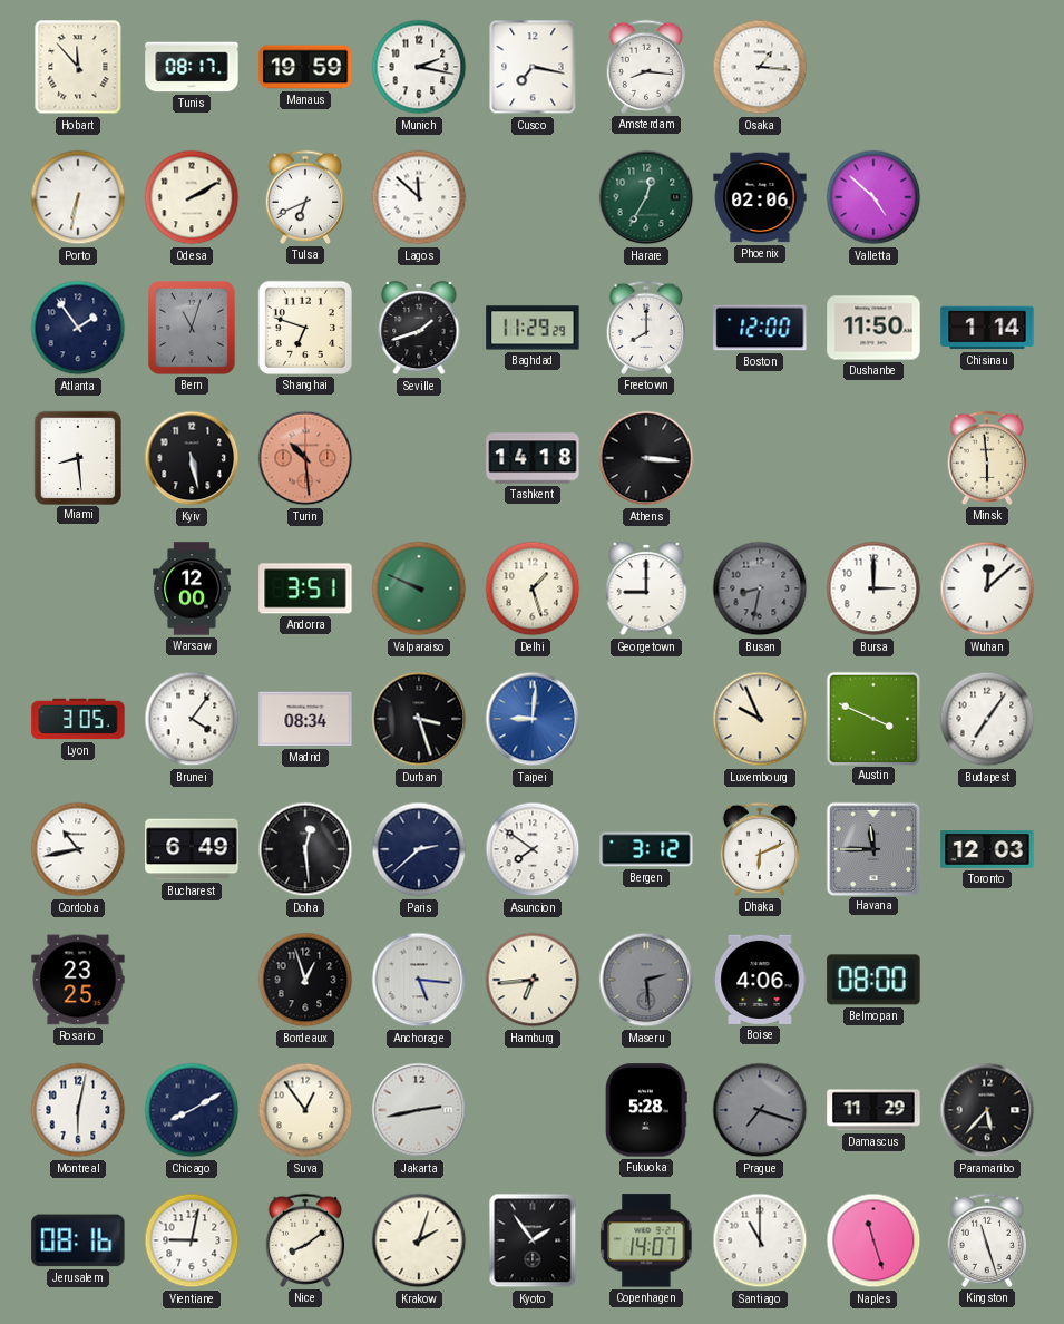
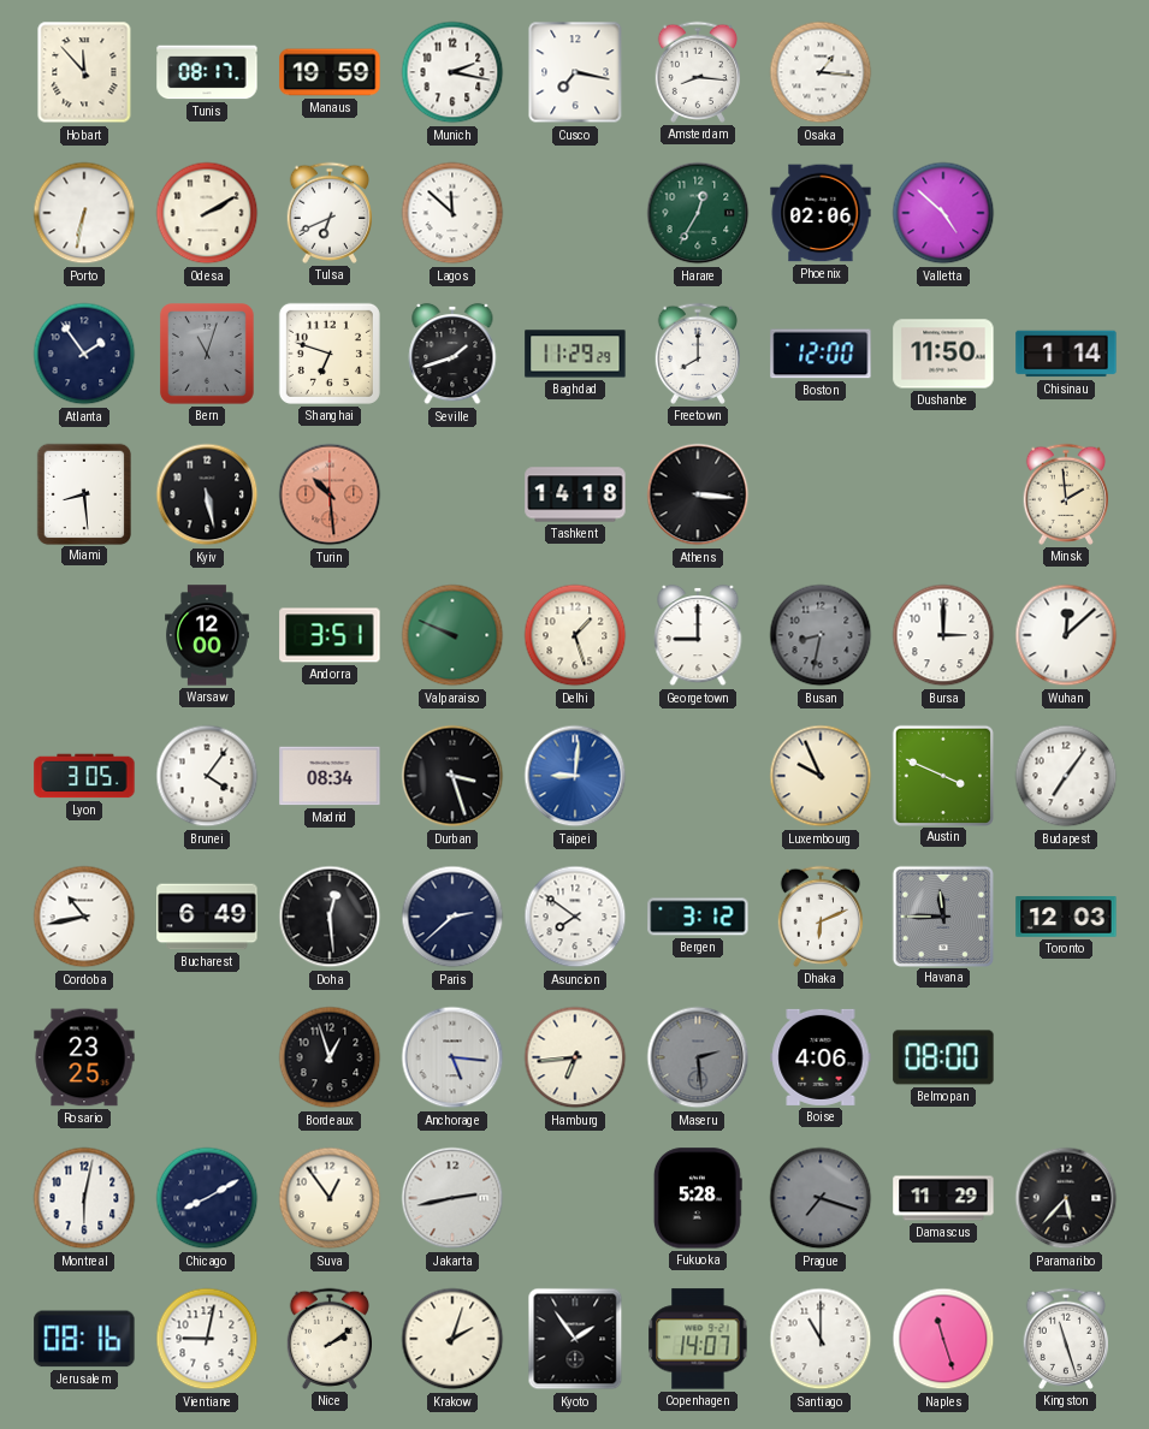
Minsk: 5:59 -> 1:59
Nice: 8:09 -> 2:09
